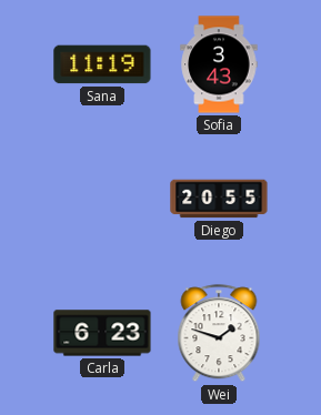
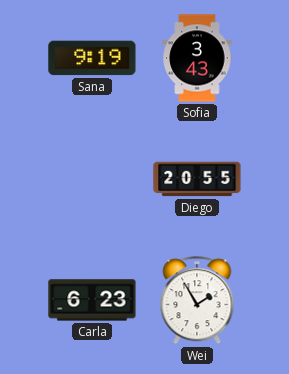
Sana: 11:19 -> 9:19
Wei: 1:48 -> 1:55
